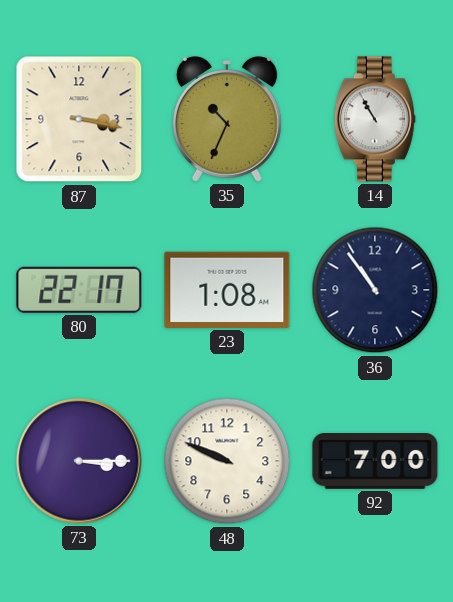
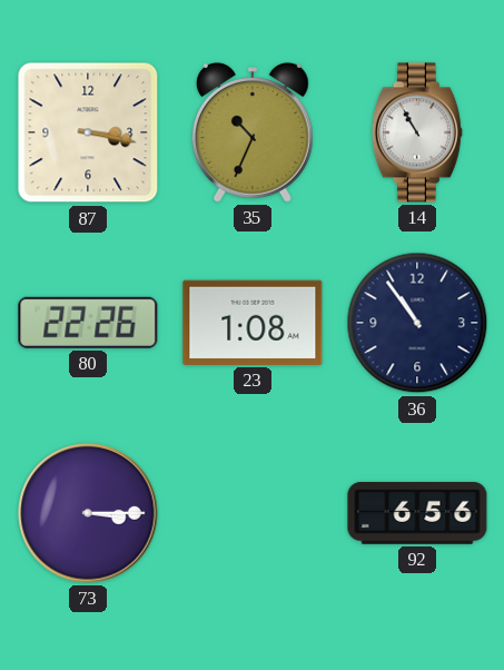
80: 22:17 -> 22:26
48: 9:49 -> none
92: 7:00 -> 6:56
